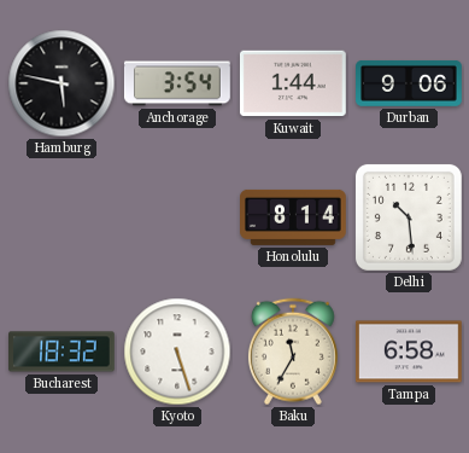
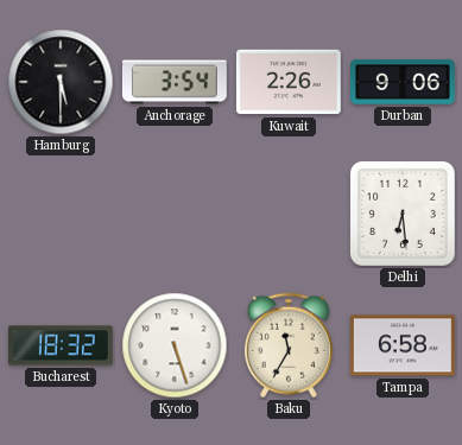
Hamburg: 5:47 -> 5:30
Kuwait: 1:44 -> 2:26
Honolulu: 8:14 -> none
Delhi: 10:29 -> 6:29
